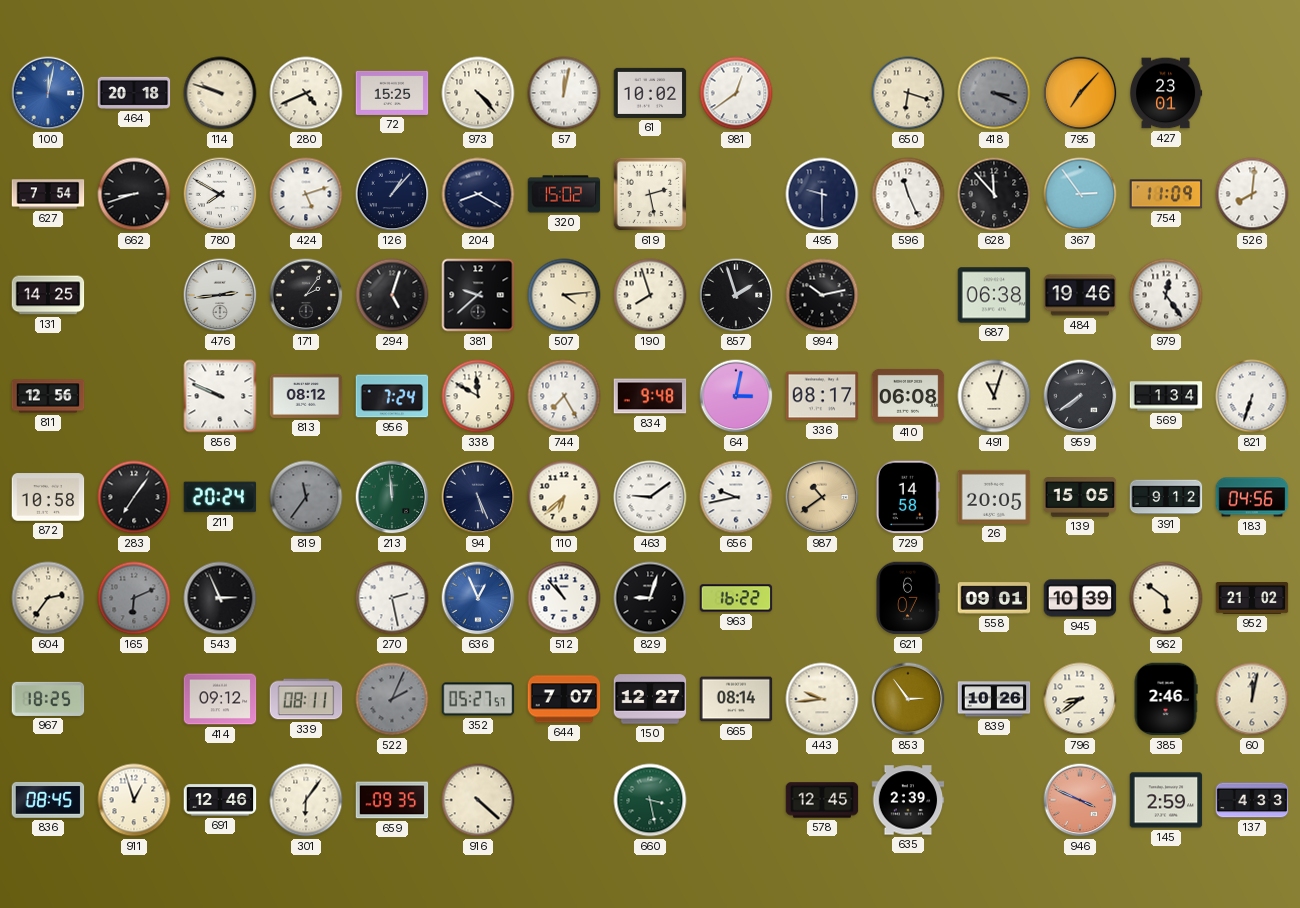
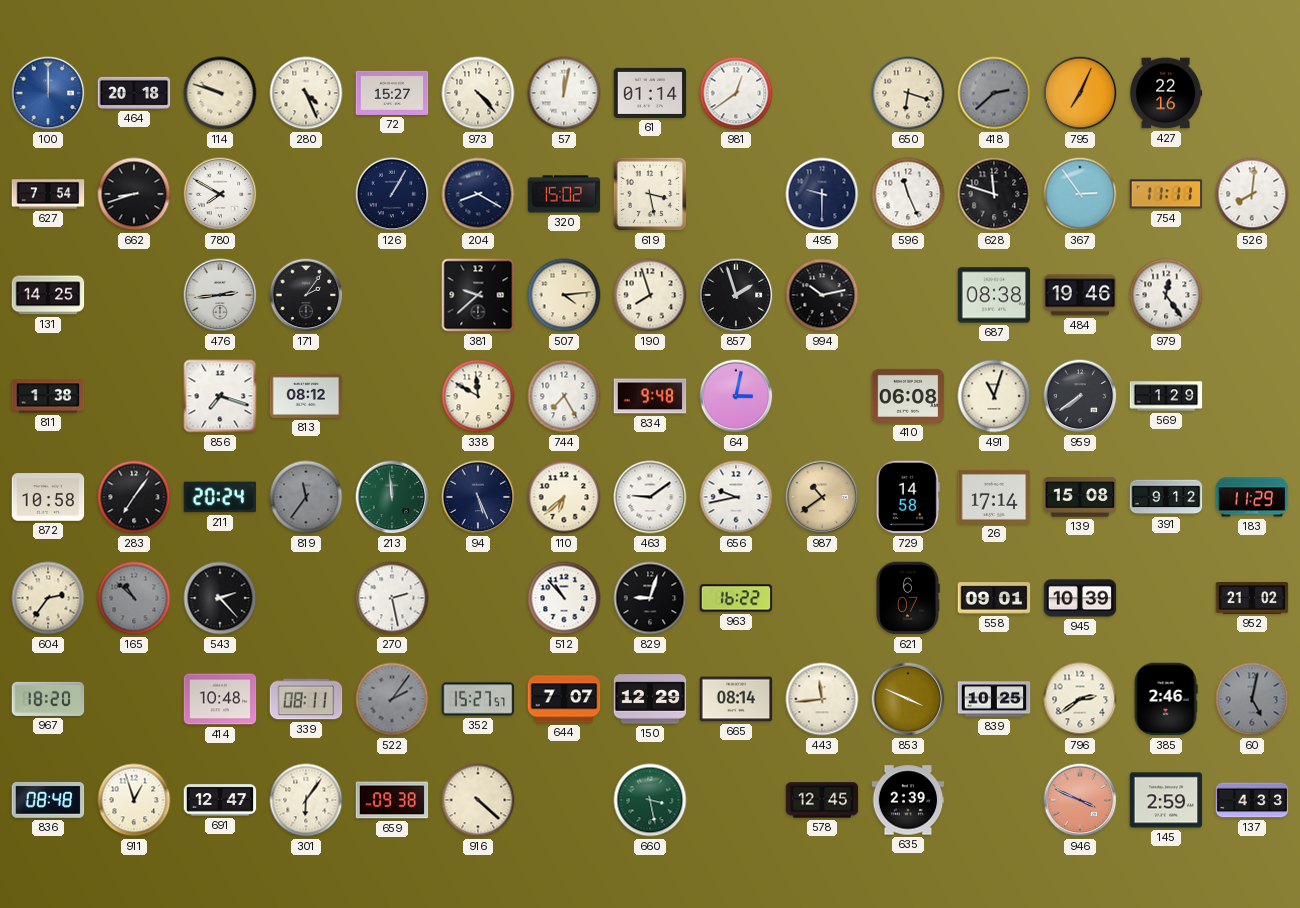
100: 12:02 -> 12:00
280: 4:41 -> 4:26
72: 15:25 -> 15:27
61: 10:02 -> 01:14
418: 3:19 -> 2:38
795: 7:07 -> 7:04
427: 23:01 -> 22:16
424: 5:12 -> none
126: 1:07 -> 1:05
619: 2:28 -> 3:28
628: 11:53 -> 11:48
754: 11:09 -> 11:11
294: 5:03 -> none
687: 06:38 -> 08:38
811: 12:56 -> 1:38
856: 9:49 -> 7:18
956: 7:24 -> none
336: 08:17 -> none
569: 1:34 -> 1:29
821: 6:33 -> none
26: 20:05 -> 17:14
139: 15:05 -> 15:08
183: 04:56 -> 11:29
165: 6:11 -> 10:52
543: 2:56 -> 2:23
636: 12:56 -> none
962: 5:51 -> none
967: 18:25 -> 18:20
414: 09:12 -> 10:48
522: 2:04 -> 2:06
352: 05:27 -> 15:27
150: 12:27 -> 12:29
443: 9:44 -> 11:44
853: 2:54 -> 3:49
839: 10:26 -> 10:25
796: 8:39 -> 2:39
60: 12:02 -> 5:02
60 dial: cream -> grey
836: 08:45 -> 08:48
691: 12:46 -> 12:47
659: 09:35 -> 09:38
